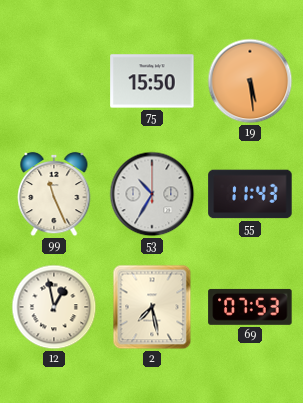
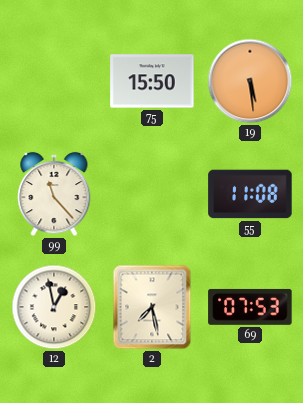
99: 11:26 -> 11:23
53: 10:35 -> none
55: 11:43 -> 11:08
